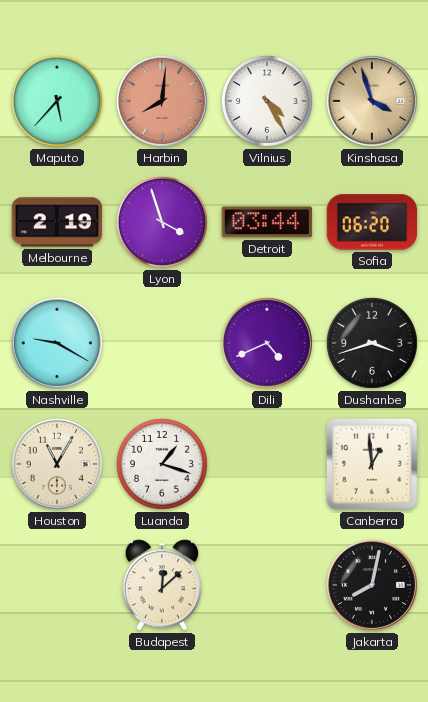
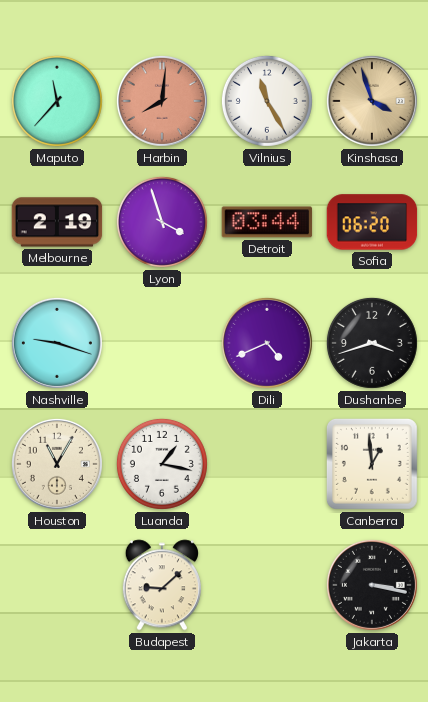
Maputo: 5:37 -> 11:37
Vilnius: 4:25 -> 11:25
Nashville: 9:20 -> 9:18
Luanda: 1:18 -> 1:17
Budapest: 12:08 -> 9:08
Jakarta: 8:02 -> 3:17
